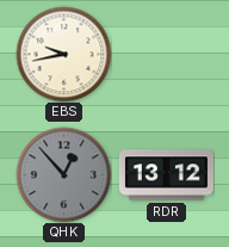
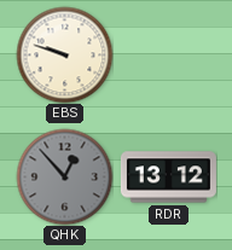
EBS: 9:43 -> 9:48
